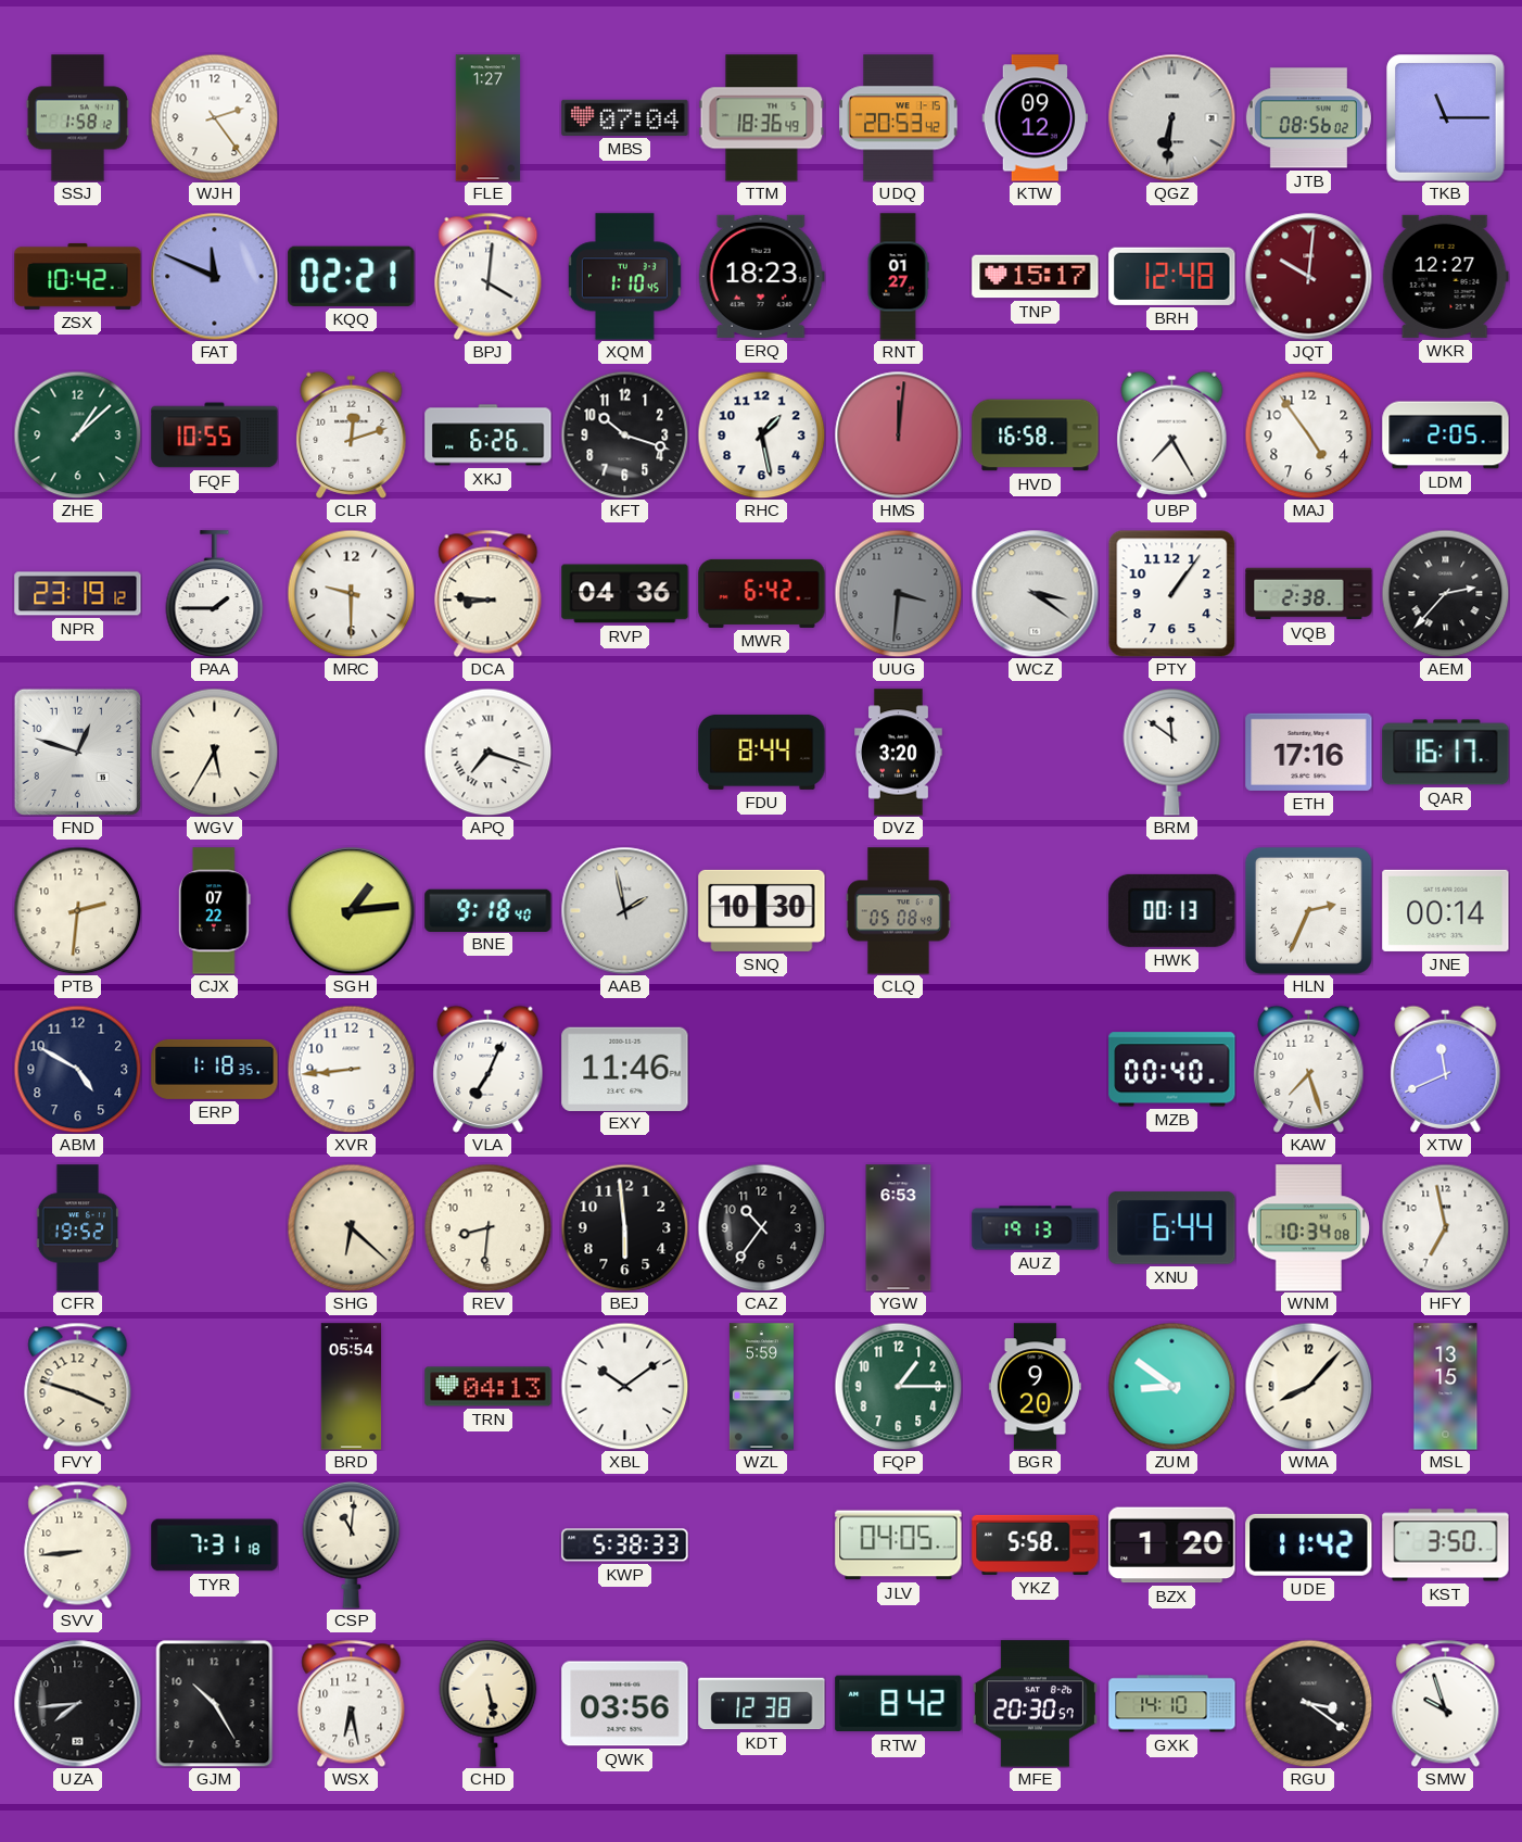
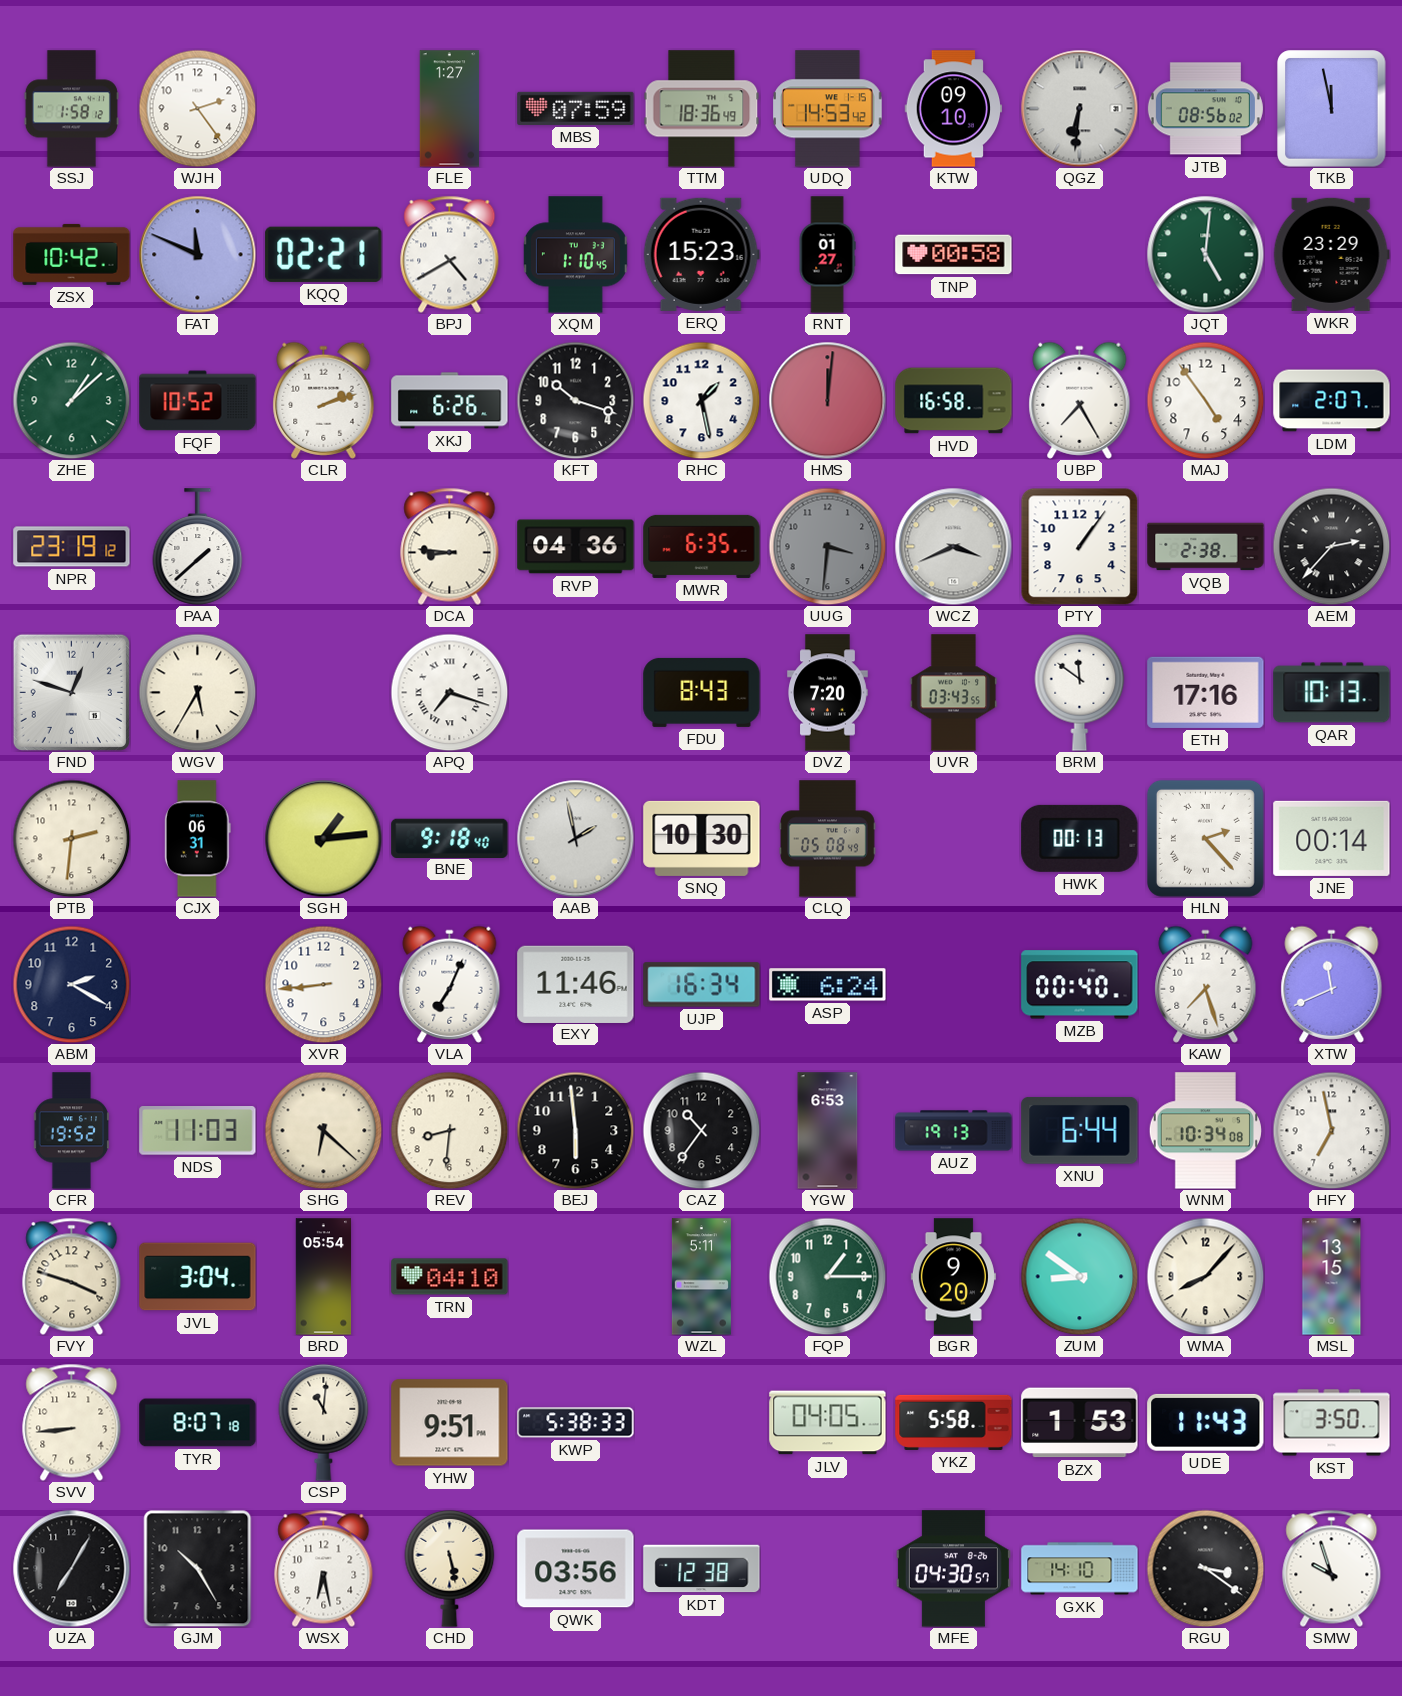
MBS: 07:04 -> 07:59
UDQ: 20:53 -> 14:53
KTW: 09:12 -> 09:10
TKB: 11:15 -> 11:58
BPJ: 4:01 -> 4:40
ERQ: 18:23 -> 15:23
TNP: 15:17 -> 00:58
BRH: 12:48 -> none
JQT: 10:01 -> 5:01
JQT dial: burgundy -> green
WKR: 12:27 -> 23:29
FQF: 10:55 -> 10:52
CLR: 12:12 -> 2:12
LDM: 2:05 -> 2:07
PAA: 1:45 -> 1:38
MRC: 9:30 -> none
MWR: 6:42 -> 6:35
WCZ: 3:21 -> 3:41
FDU: 8:44 -> 8:43
DVZ: 3:20 -> 7:20
UVR: none -> 03:43
QAR: 16:17 -> 10:13
CJX: 07:22 -> 06:31
HLN: 2:34 -> 2:23
ABM: 4:50 -> 2:20
ERP: 1:18 -> none
UJP: none -> 16:34
ASP: none -> 6:24
NDS: none -> 11:03
JVL: none -> 3:04
TRN: 04:13 -> 04:10
XBL: 10:09 -> none
WZL: 5:59 -> 5:11
TYR: 7:31 -> 8:07
YHW: none -> 9:51
BZX: 1:20 -> 1:53
UDE: 11:42 -> 11:43
UZA: 7:44 -> 7:05
RTW: 8:42 -> none
MFE: 20:30 -> 04:30
